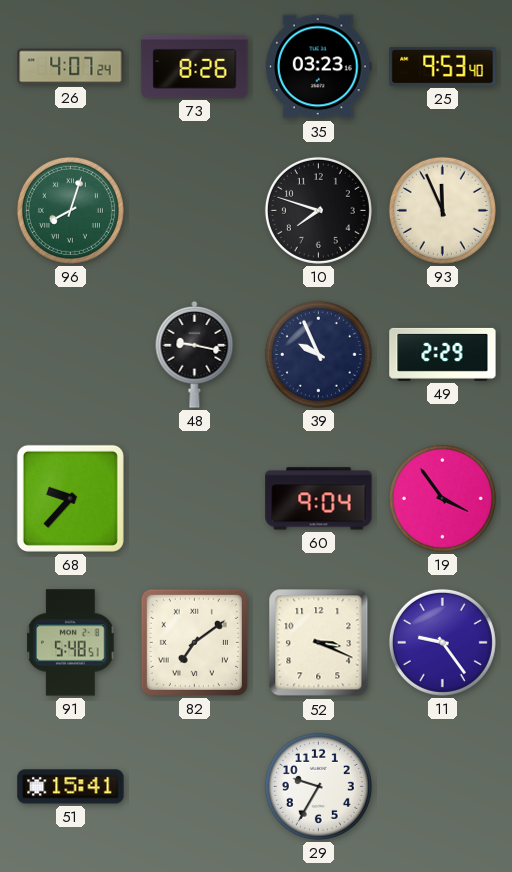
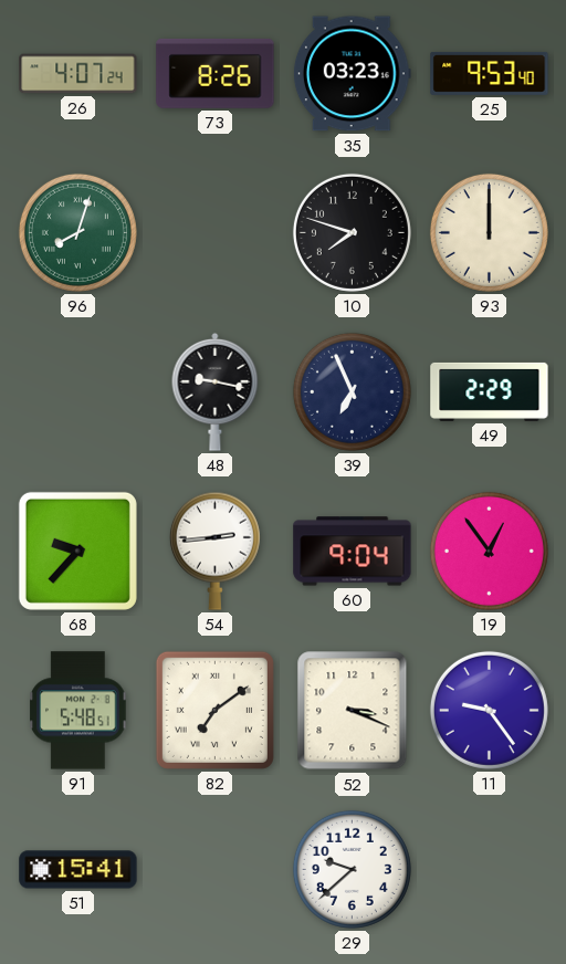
93: 11:56 -> 12:00
39: 9:56 -> 6:56
54: none -> 2:44
19: 3:54 -> 12:54
29: 9:35 -> 9:38
